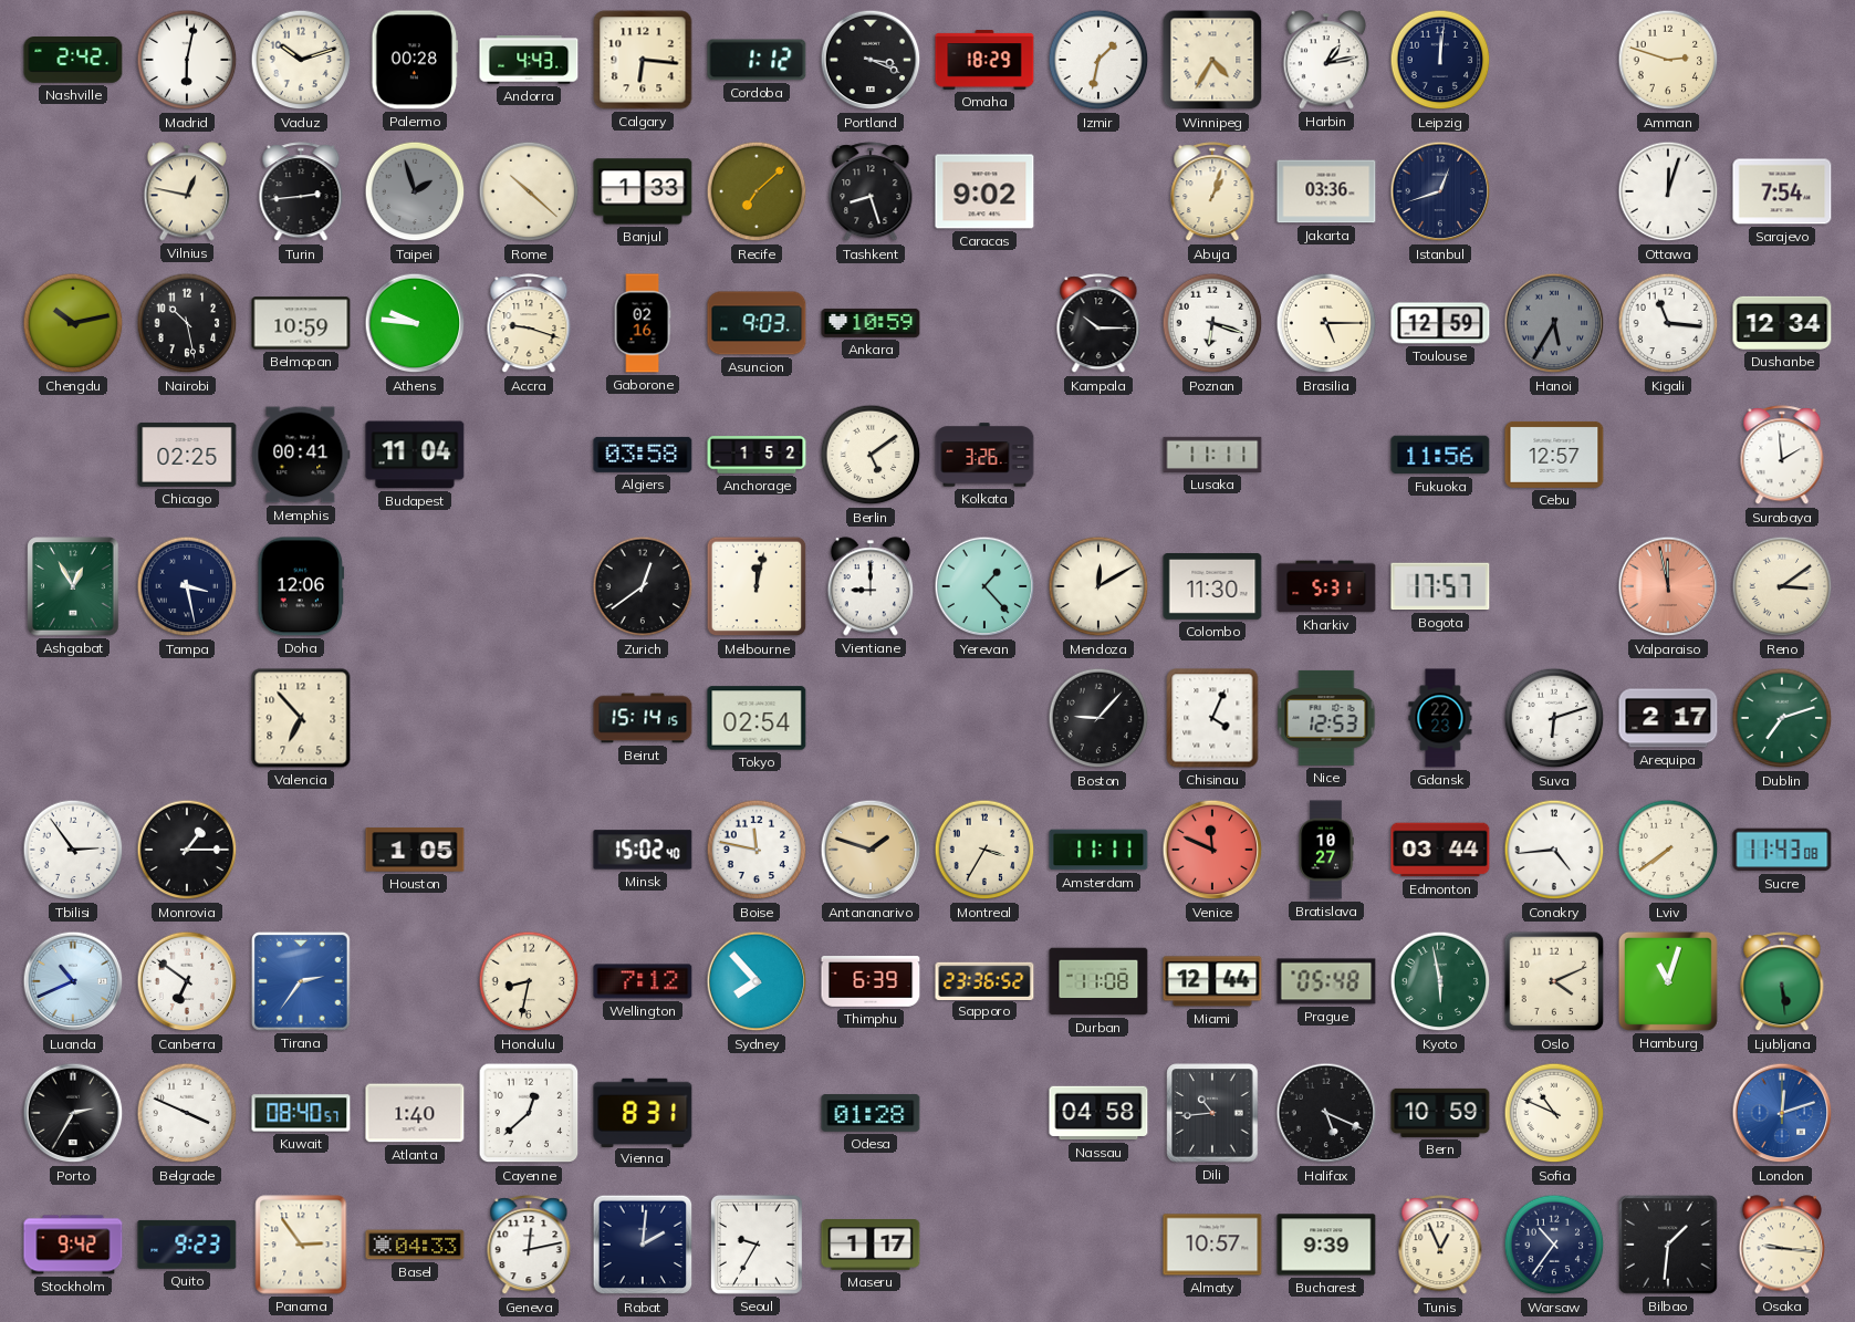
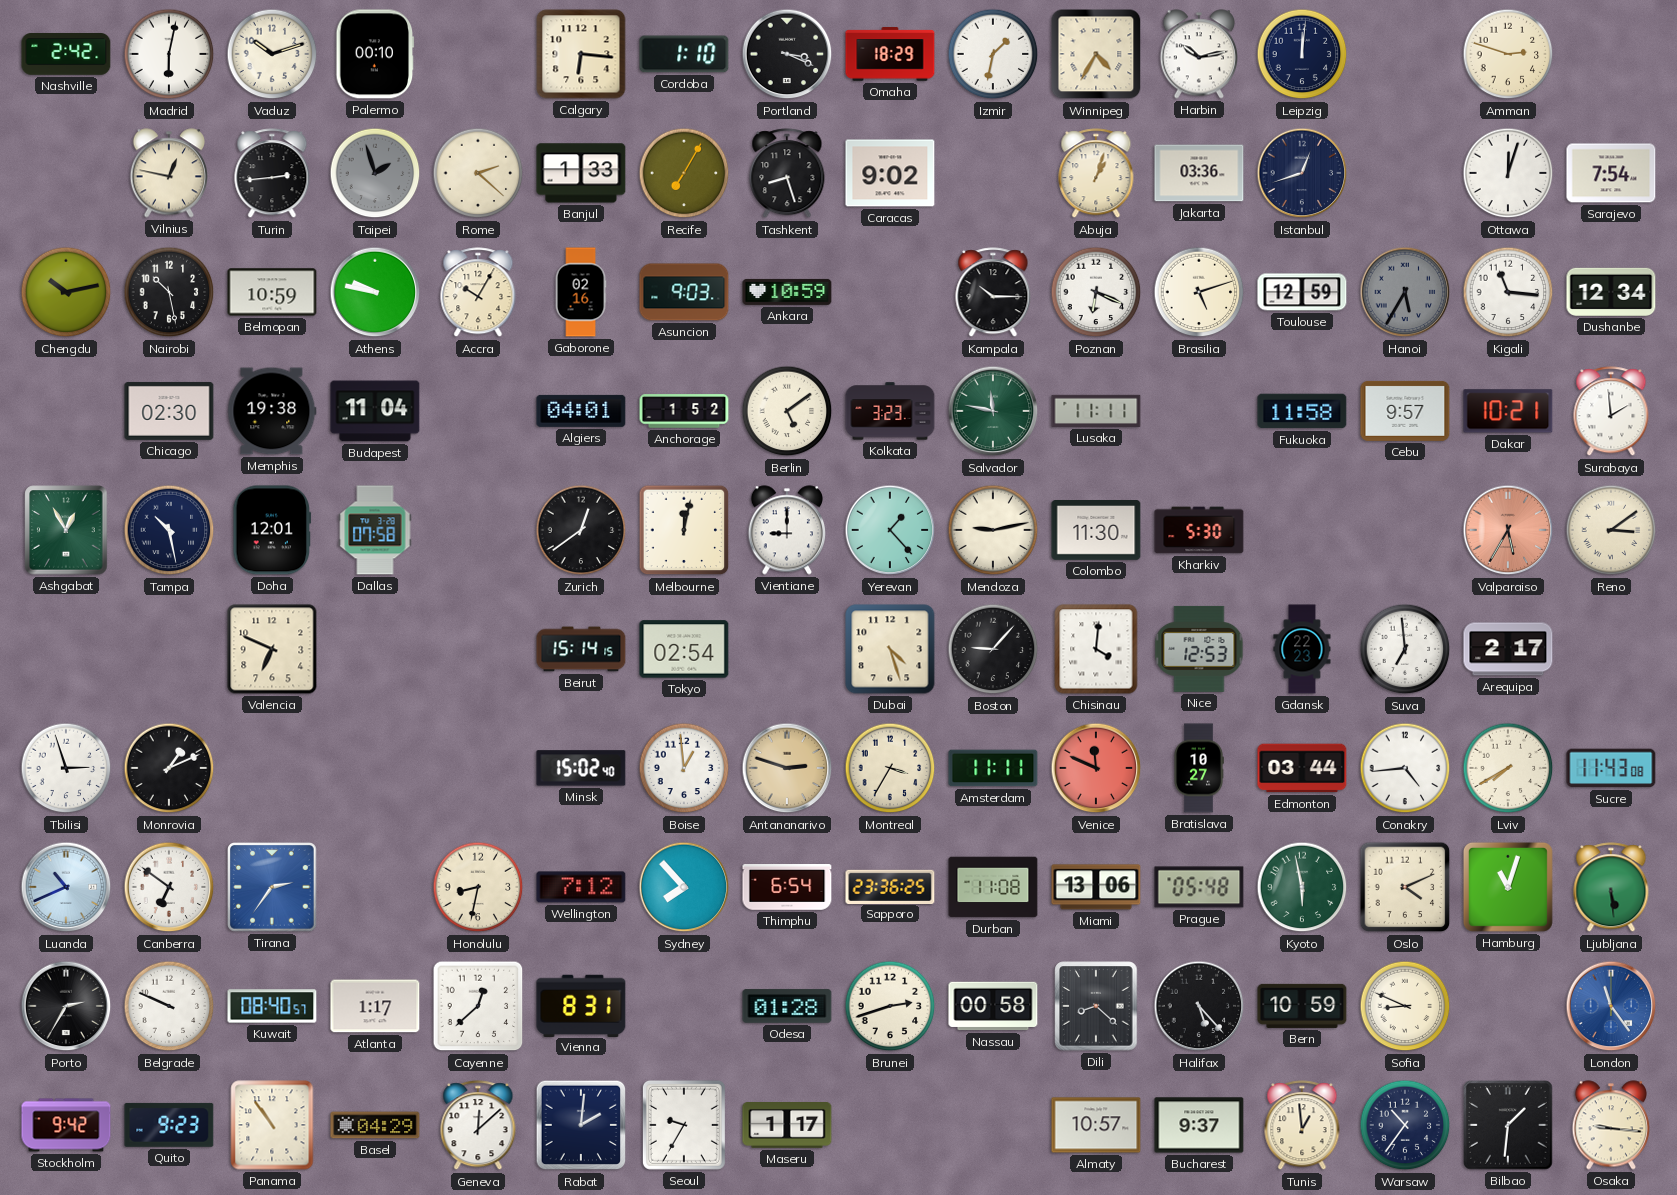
Palermo: 00:28 -> 00:10
Andorra: 4:43 -> none
Cordoba: 1:12 -> 1:10
Harbin: 1:13 -> 10:13
Rome: 10:22 -> 2:22
Recife: 7:08 -> 7:05
Athens: 9:46 -> 9:47
Accra: 9:18 -> 10:05
Poznan: 6:18 -> 6:19
Brasilia: 5:15 -> 5:12
Chicago: 02:25 -> 02:30
Memphis: 00:41 -> 19:38
Algiers: 03:58 -> 04:01
Kolkata: 3:26 -> 3:23
Salvador: none -> 11:47
Fukuoka: 11:56 -> 11:58
Cebu: 12:57 -> 9:57
Dakar: none -> 10:21
Tampa: 3:28 -> 10:28
Doha: 12:06 -> 12:01
Dallas: none -> 07:58
Mendoza: 12:10 -> 9:13
Kharkiv: 5:31 -> 5:30
Bogota: 17:57 -> none
Valparaiso: 11:58 -> 5:35
Valencia: 6:53 -> 6:49
Dubai: none -> 4:27
Chisinau: 4:04 -> 4:01
Suva: 6:12 -> 6:59
Dublin: 7:12 -> none
Tbilisi: 2:54 -> 2:57
Monrovia: 1:15 -> 1:11
Houston: 1:05 -> none
Boise: 11:47 -> 12:59
Antananarivo: 1:48 -> 2:48
Lviv: 7:39 -> 7:40
Thimphu: 6:39 -> 6:54
Sapporo: 23:36:52 -> 23:36:25
Miami: 12:44 -> 13:06
Belgrade: 3:49 -> 9:49
Atlanta: 1:40 -> 1:17
Brunei: none -> 2:42
Nassau: 04:58 -> 00:58
Dili: 10:44 -> 8:22
Halifax: 5:19 -> 5:23
Sofia: 10:49 -> 8:49
London: 12:12 -> 11:24
Panama: 2:54 -> 10:54
Basel: 04:33 -> 04:29
Geneva: 12:13 -> 12:08
Bucharest: 9:39 -> 9:37
Tunis: 12:56 -> 12:59
